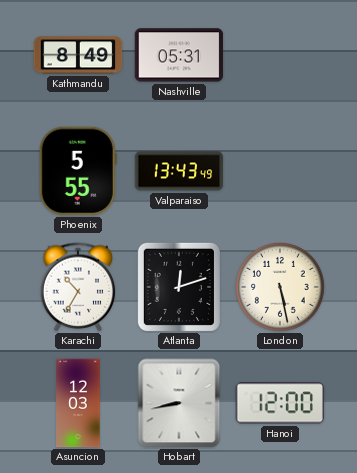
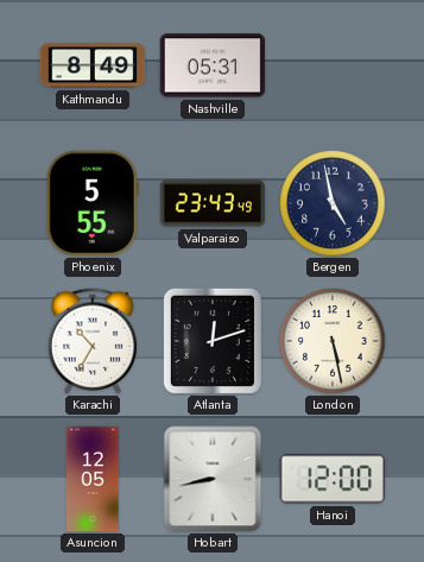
Valparaiso: 13:43 -> 23:43
Bergen: none -> 4:58
Asuncion: 12:03 -> 12:05
